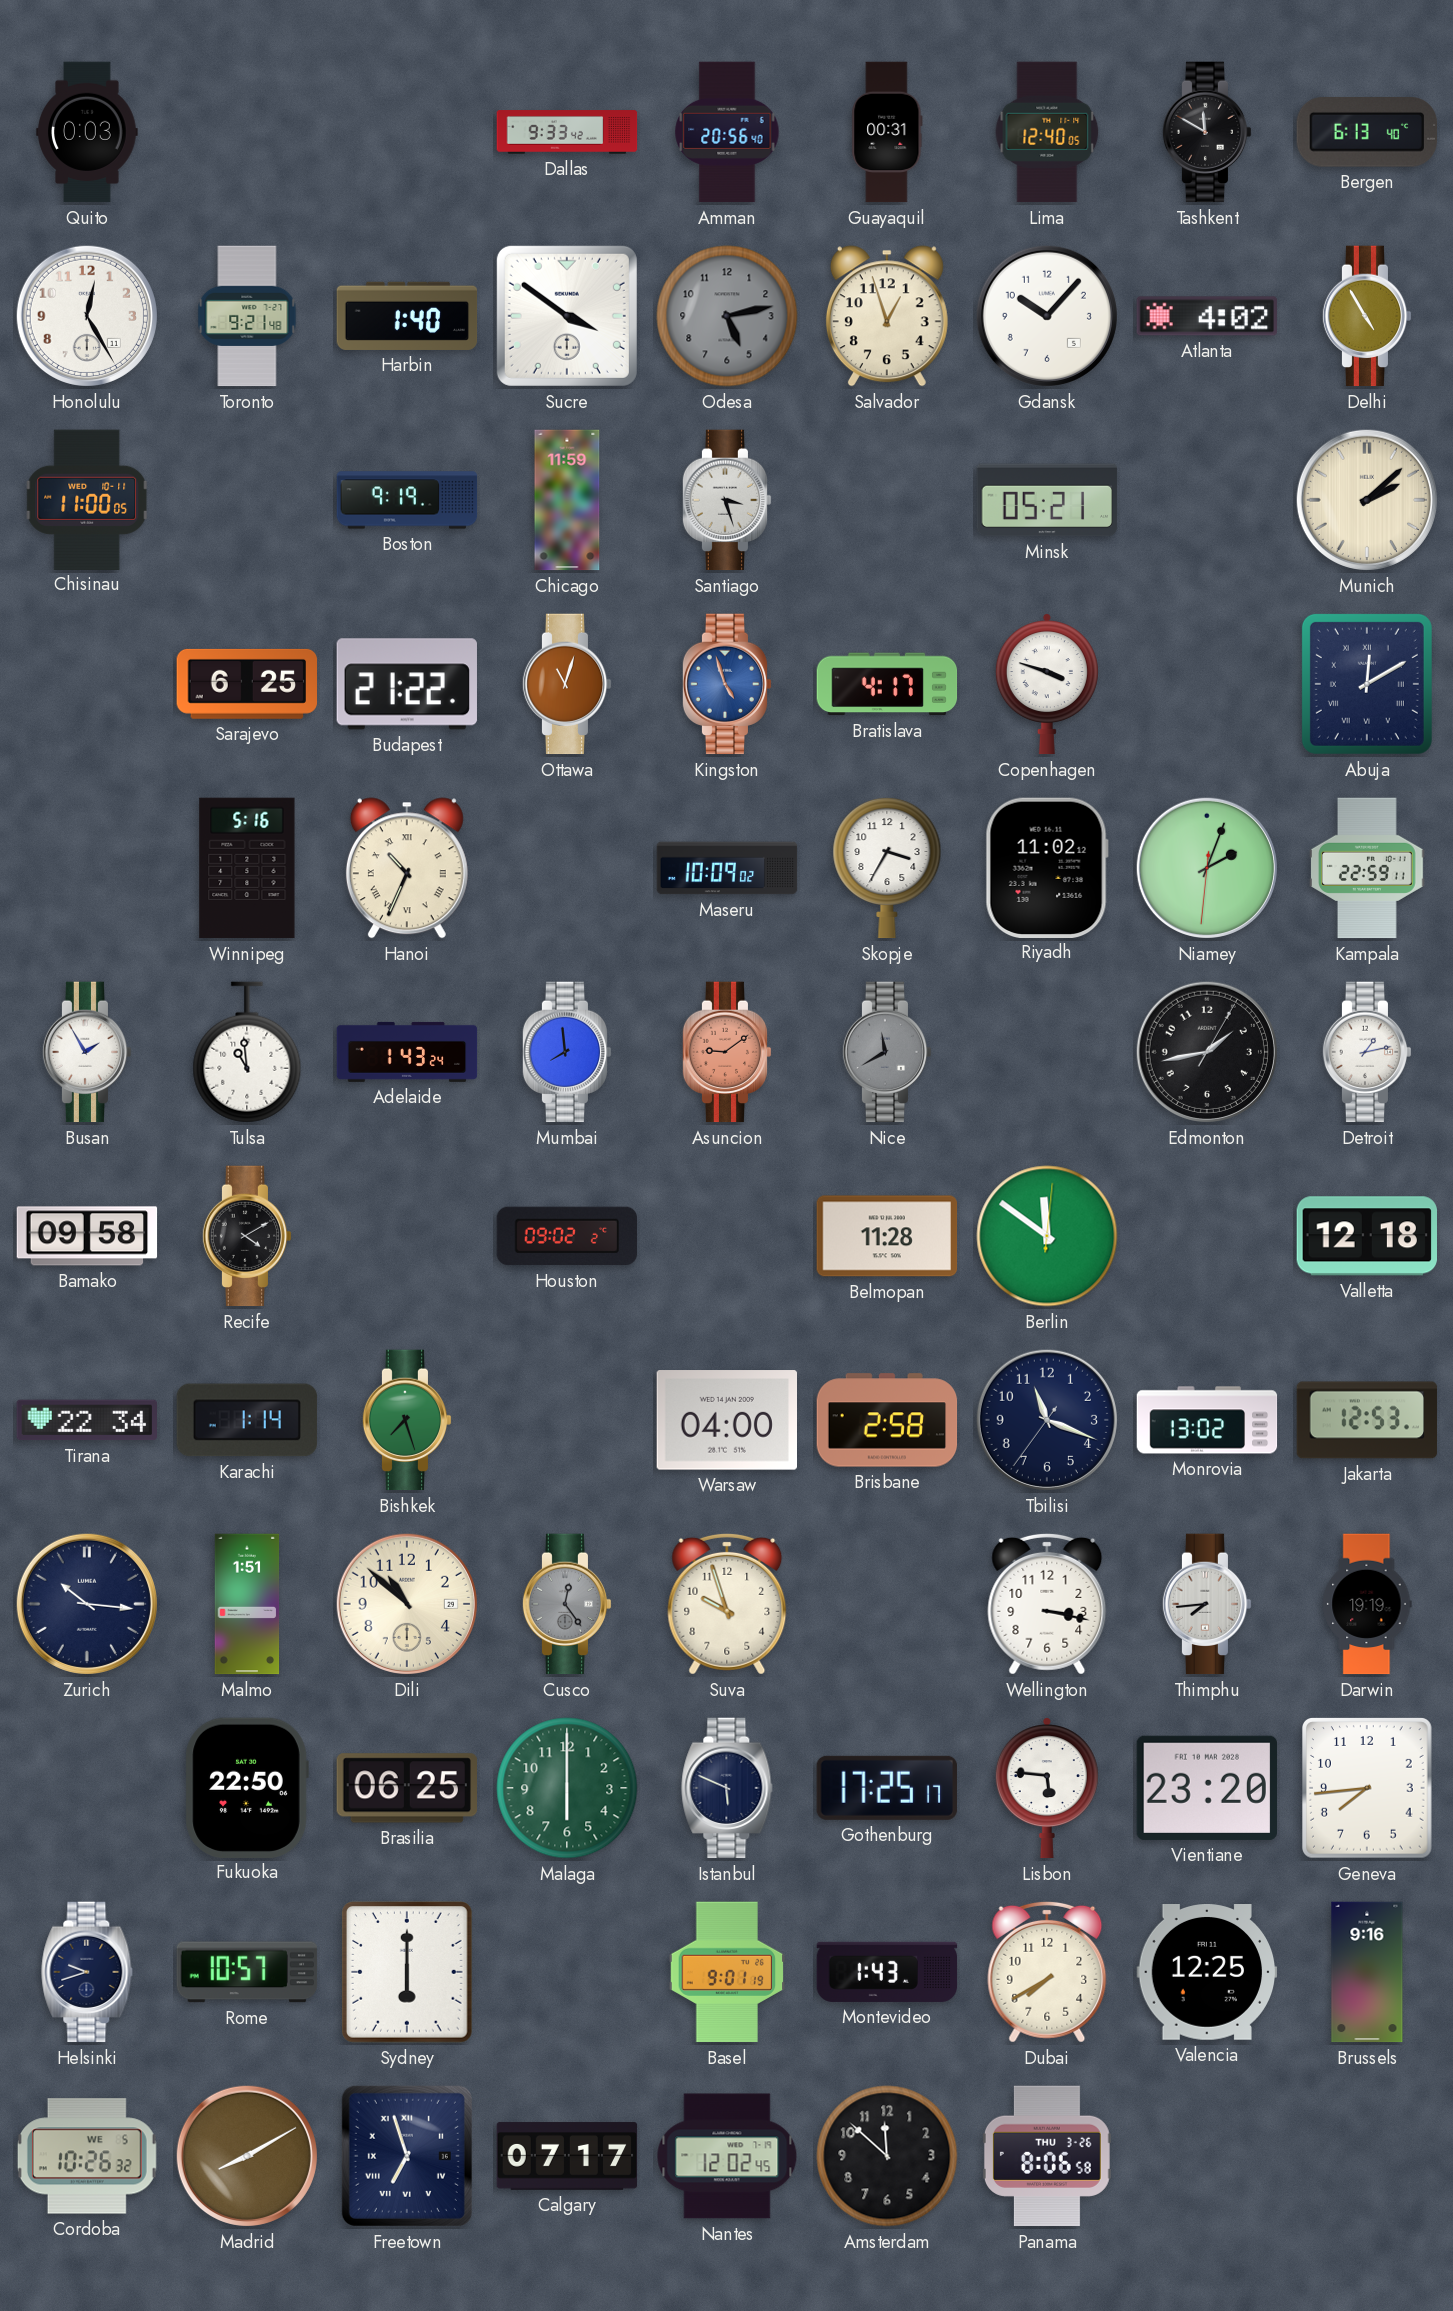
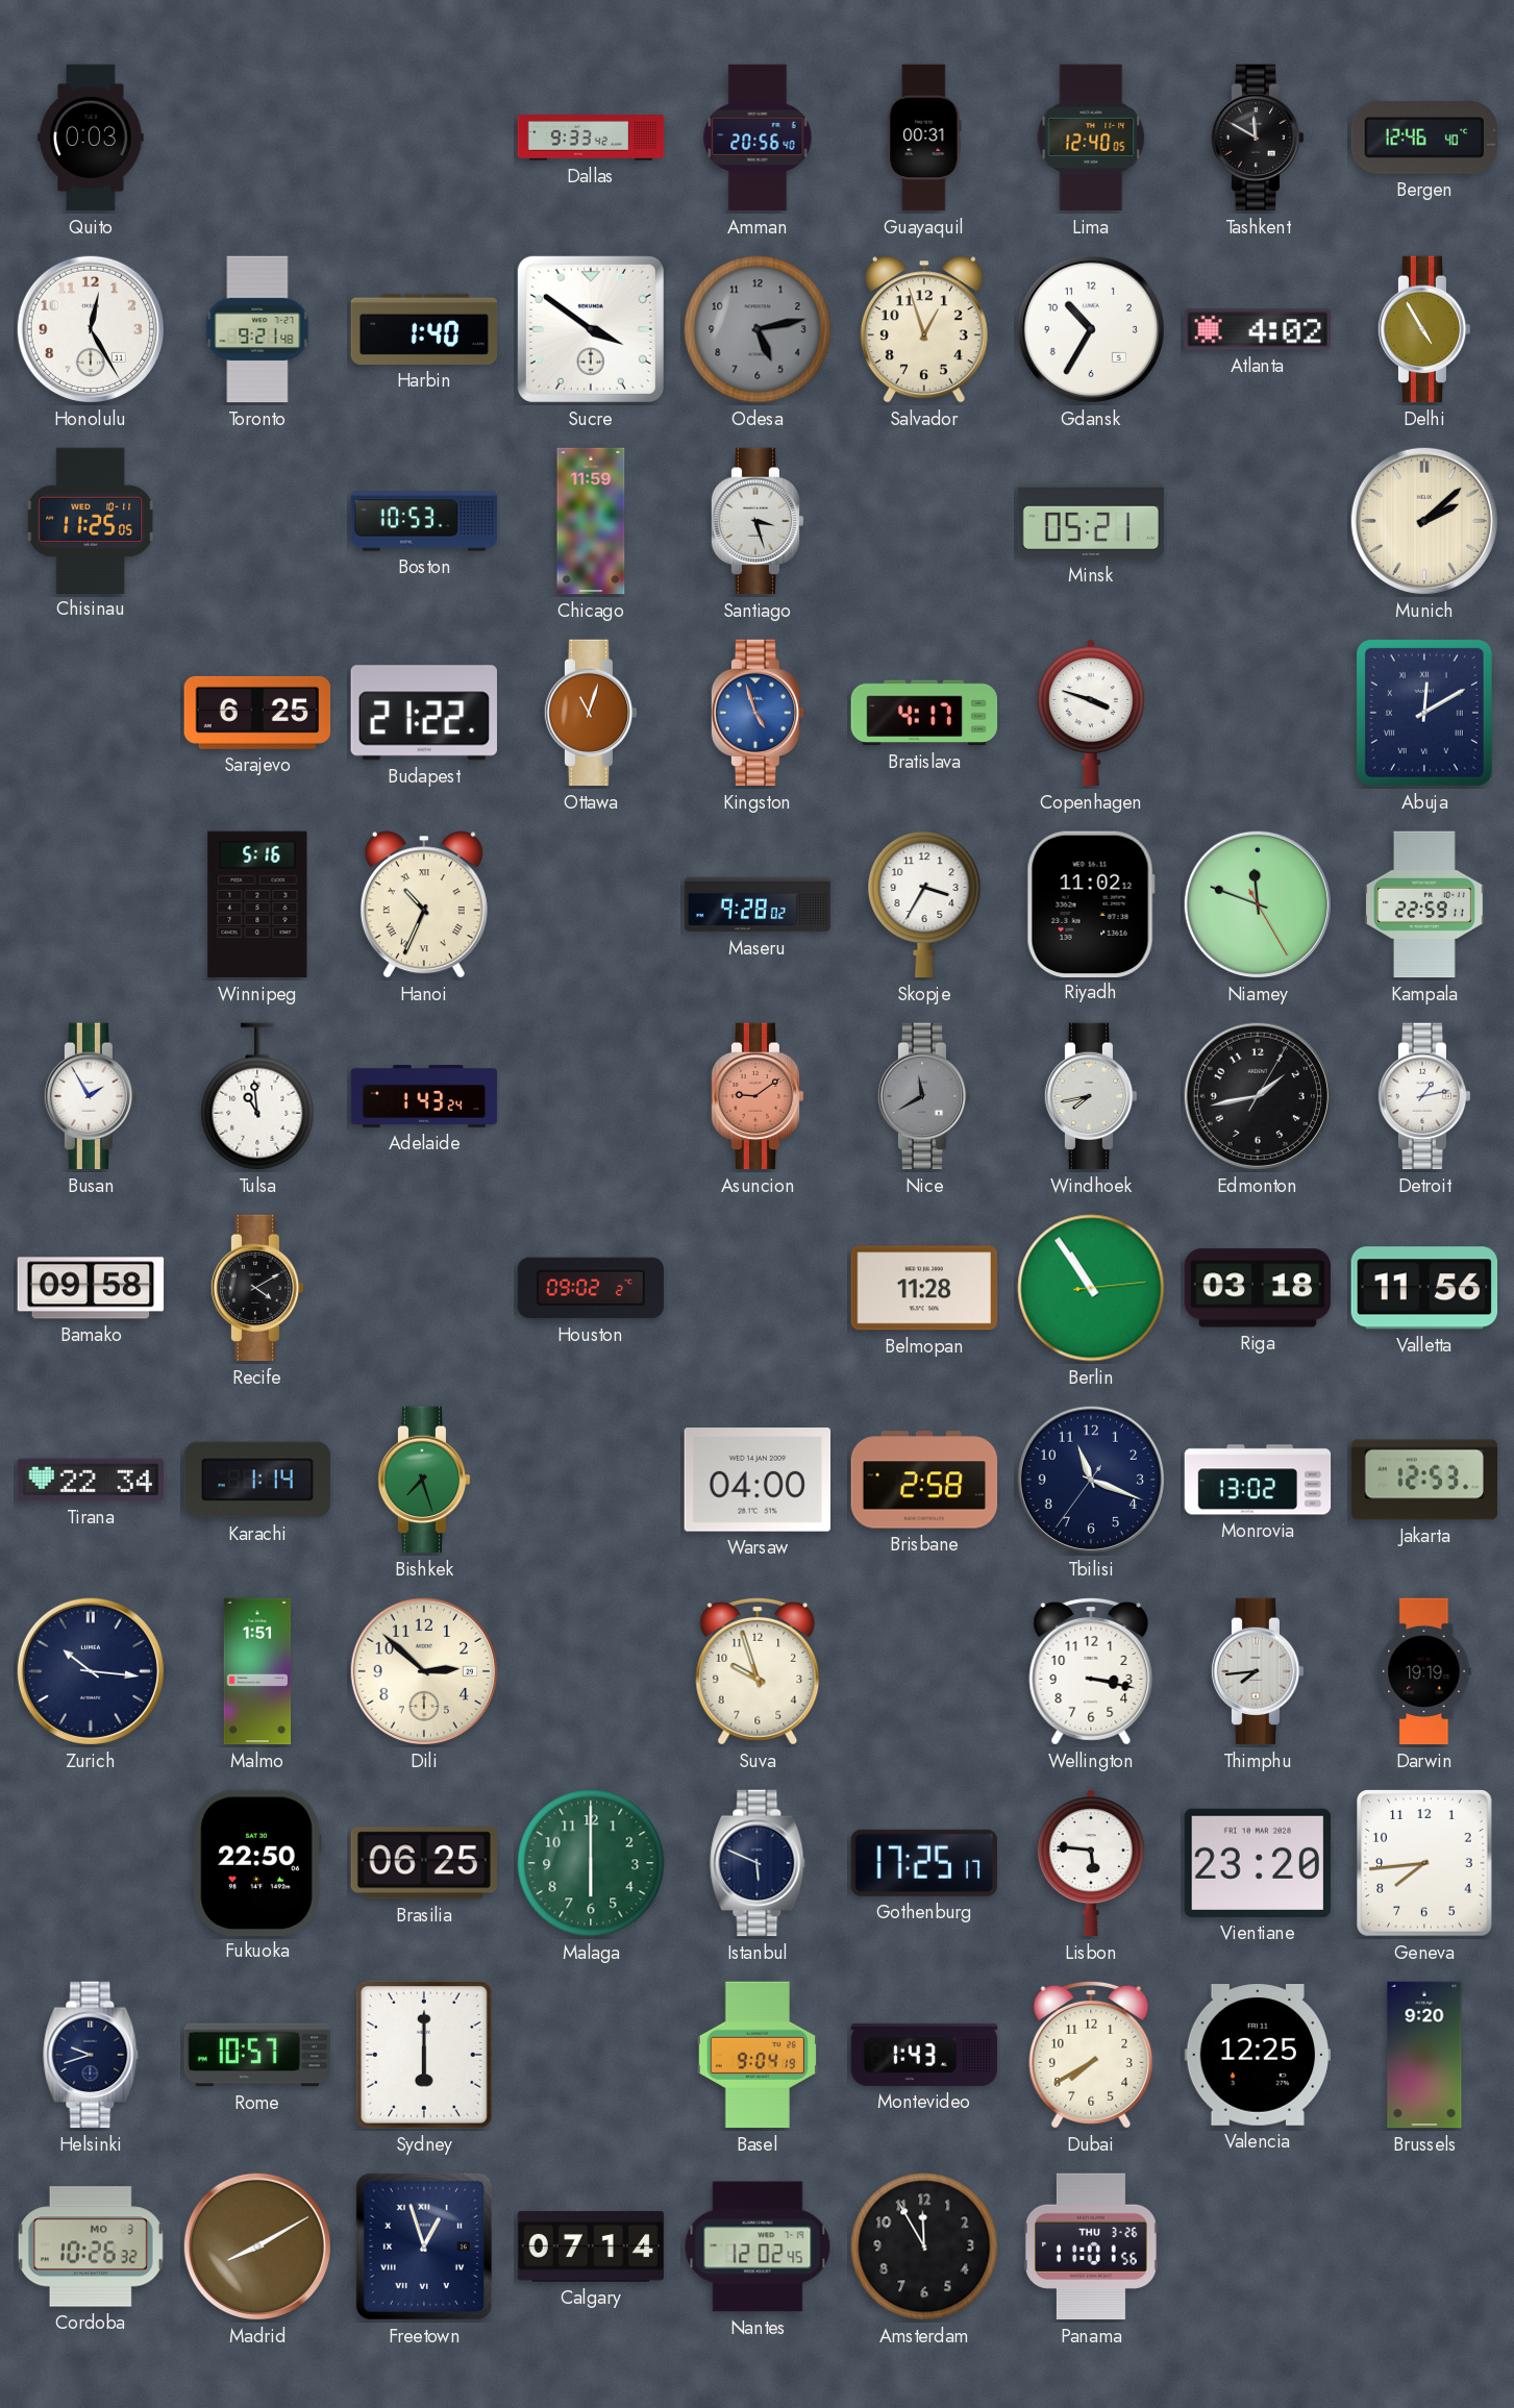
Bergen: 6:13 -> 12:46
Gdansk: 10:07 -> 10:35
Chisinau: 11:00 -> 11:25
Boston: 9:19 -> 10:53
Maseru: 10:09 -> 9:28
Niamey: 2:03 -> 11:48
Mumbai: 7:59 -> none
Windhoek: none -> 7:43
Berlin: 11:51 -> 10:54
Riga: none -> 03:18
Valletta: 12:18 -> 11:56
Dili: 10:52 -> 2:52
Cusco: 12:24 -> none
Basel: 9:01 -> 9:04
Brussels: 9:16 -> 9:20
Cordoba date: WE 5 -> MO 3
Freetown: 6:57 -> 12:57
Calgary: 07:17 -> 07:14
Amsterdam: 11:52 -> 11:55
Panama: 8:06 -> 11:01
